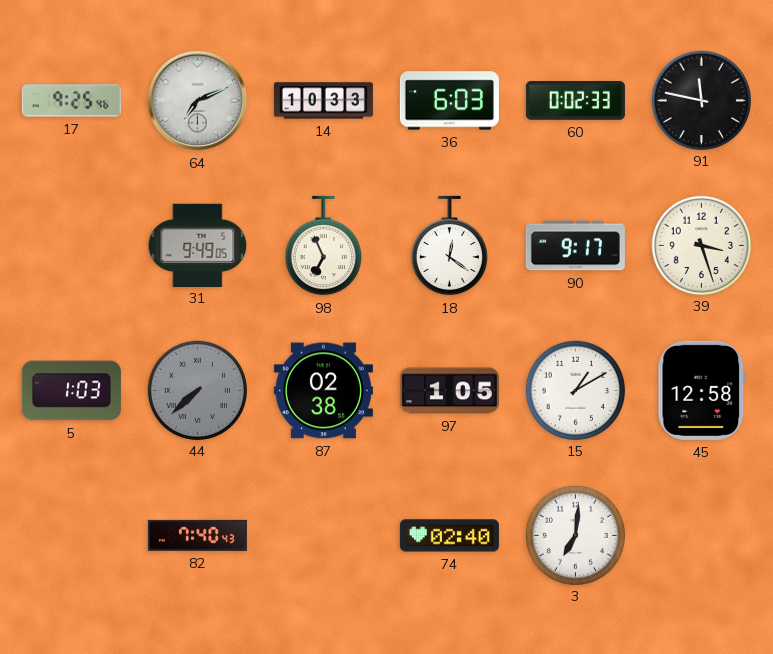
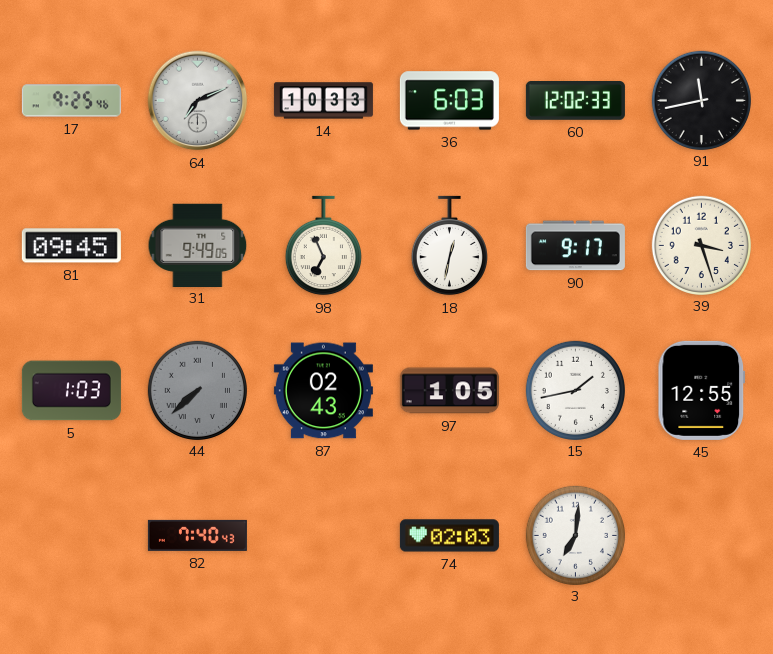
60: 0:02 -> 12:02
91: 11:47 -> 11:43
81: none -> 09:45
18: 12:21 -> 12:32
87: 02:38 -> 02:43
15: 1:10 -> 1:43
45: 12:58 -> 12:55
74: 02:40 -> 02:03
